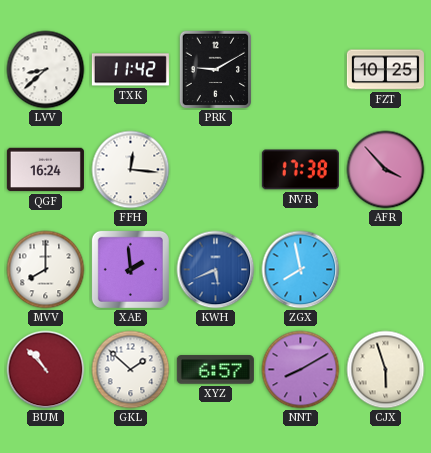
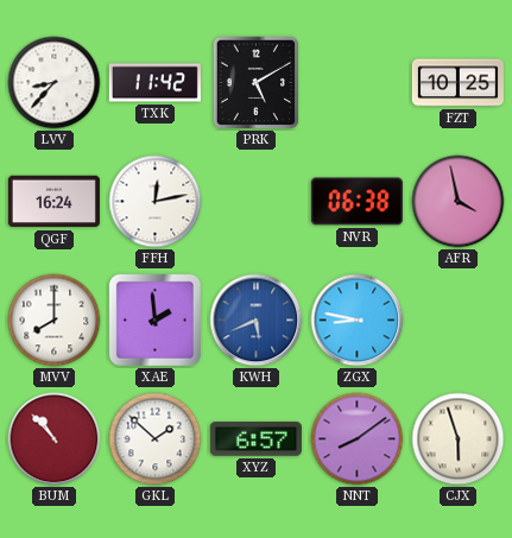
LVV: 8:38 -> 8:37
PRK: 9:10 -> 5:10
FFH: 12:16 -> 12:13
NVR: 17:38 -> 06:38
AFR: 3:53 -> 3:58
ZGX: 7:58 -> 8:47
NNT: 8:10 -> 8:09
